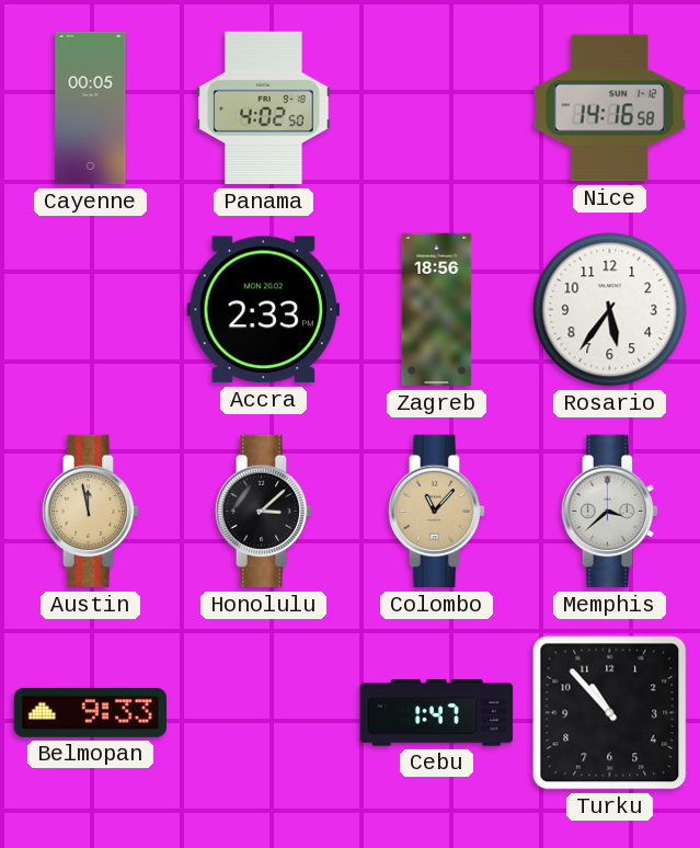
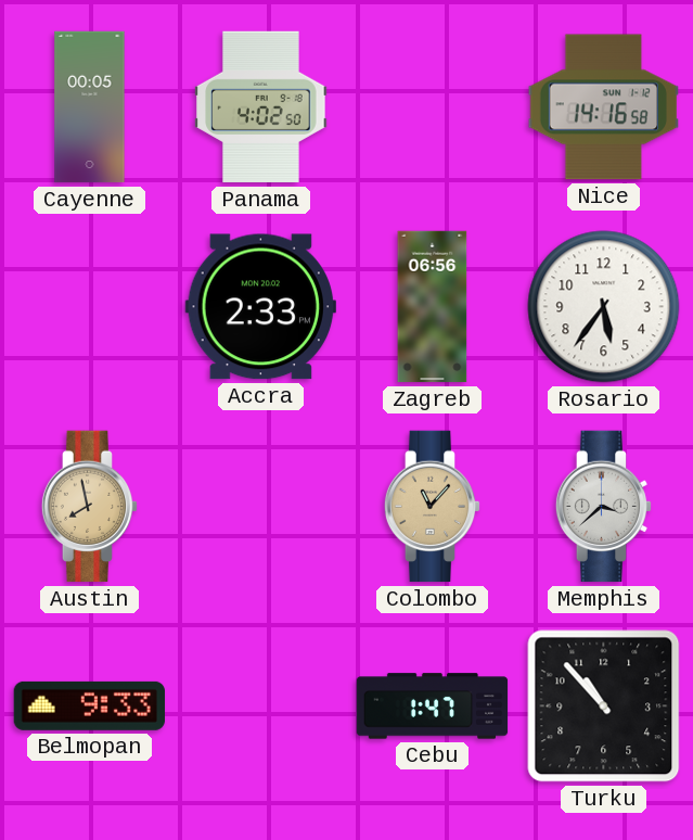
Zagreb: 18:56 -> 06:56
Austin: 11:58 -> 7:58
Honolulu: 3:08 -> none
